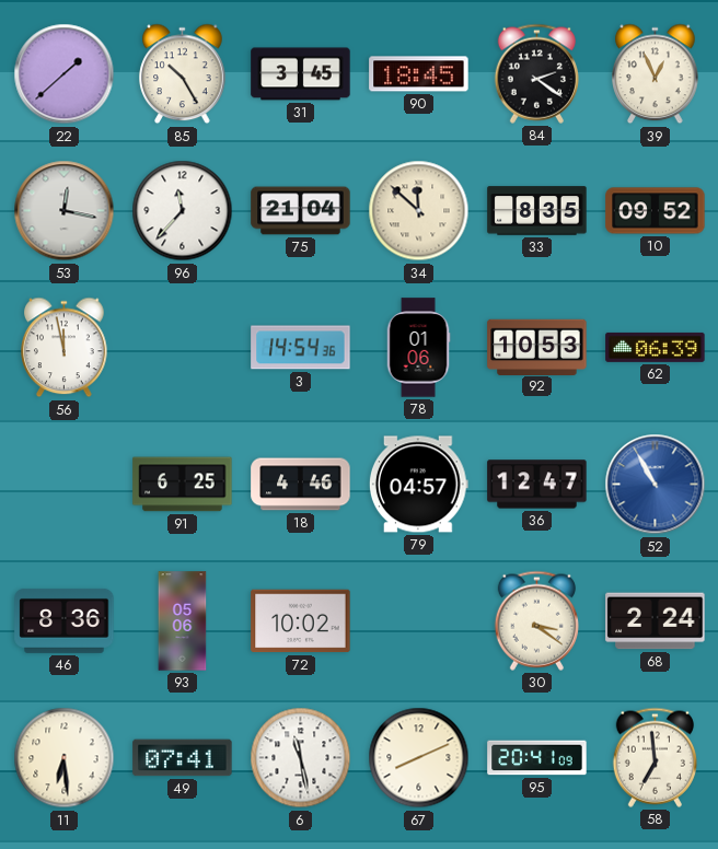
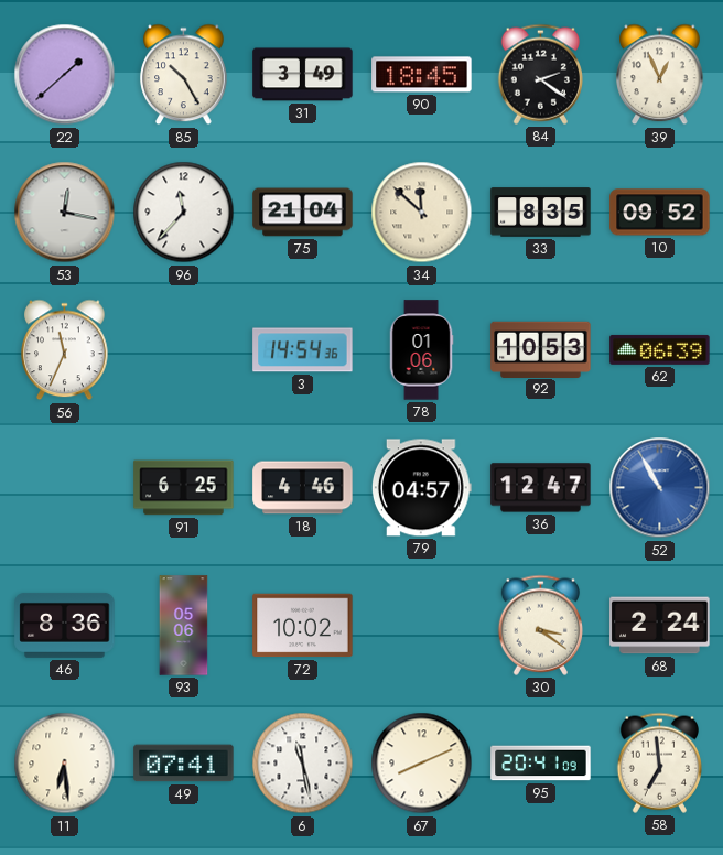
31: 3:45 -> 3:49
56: 11:58 -> 11:34
